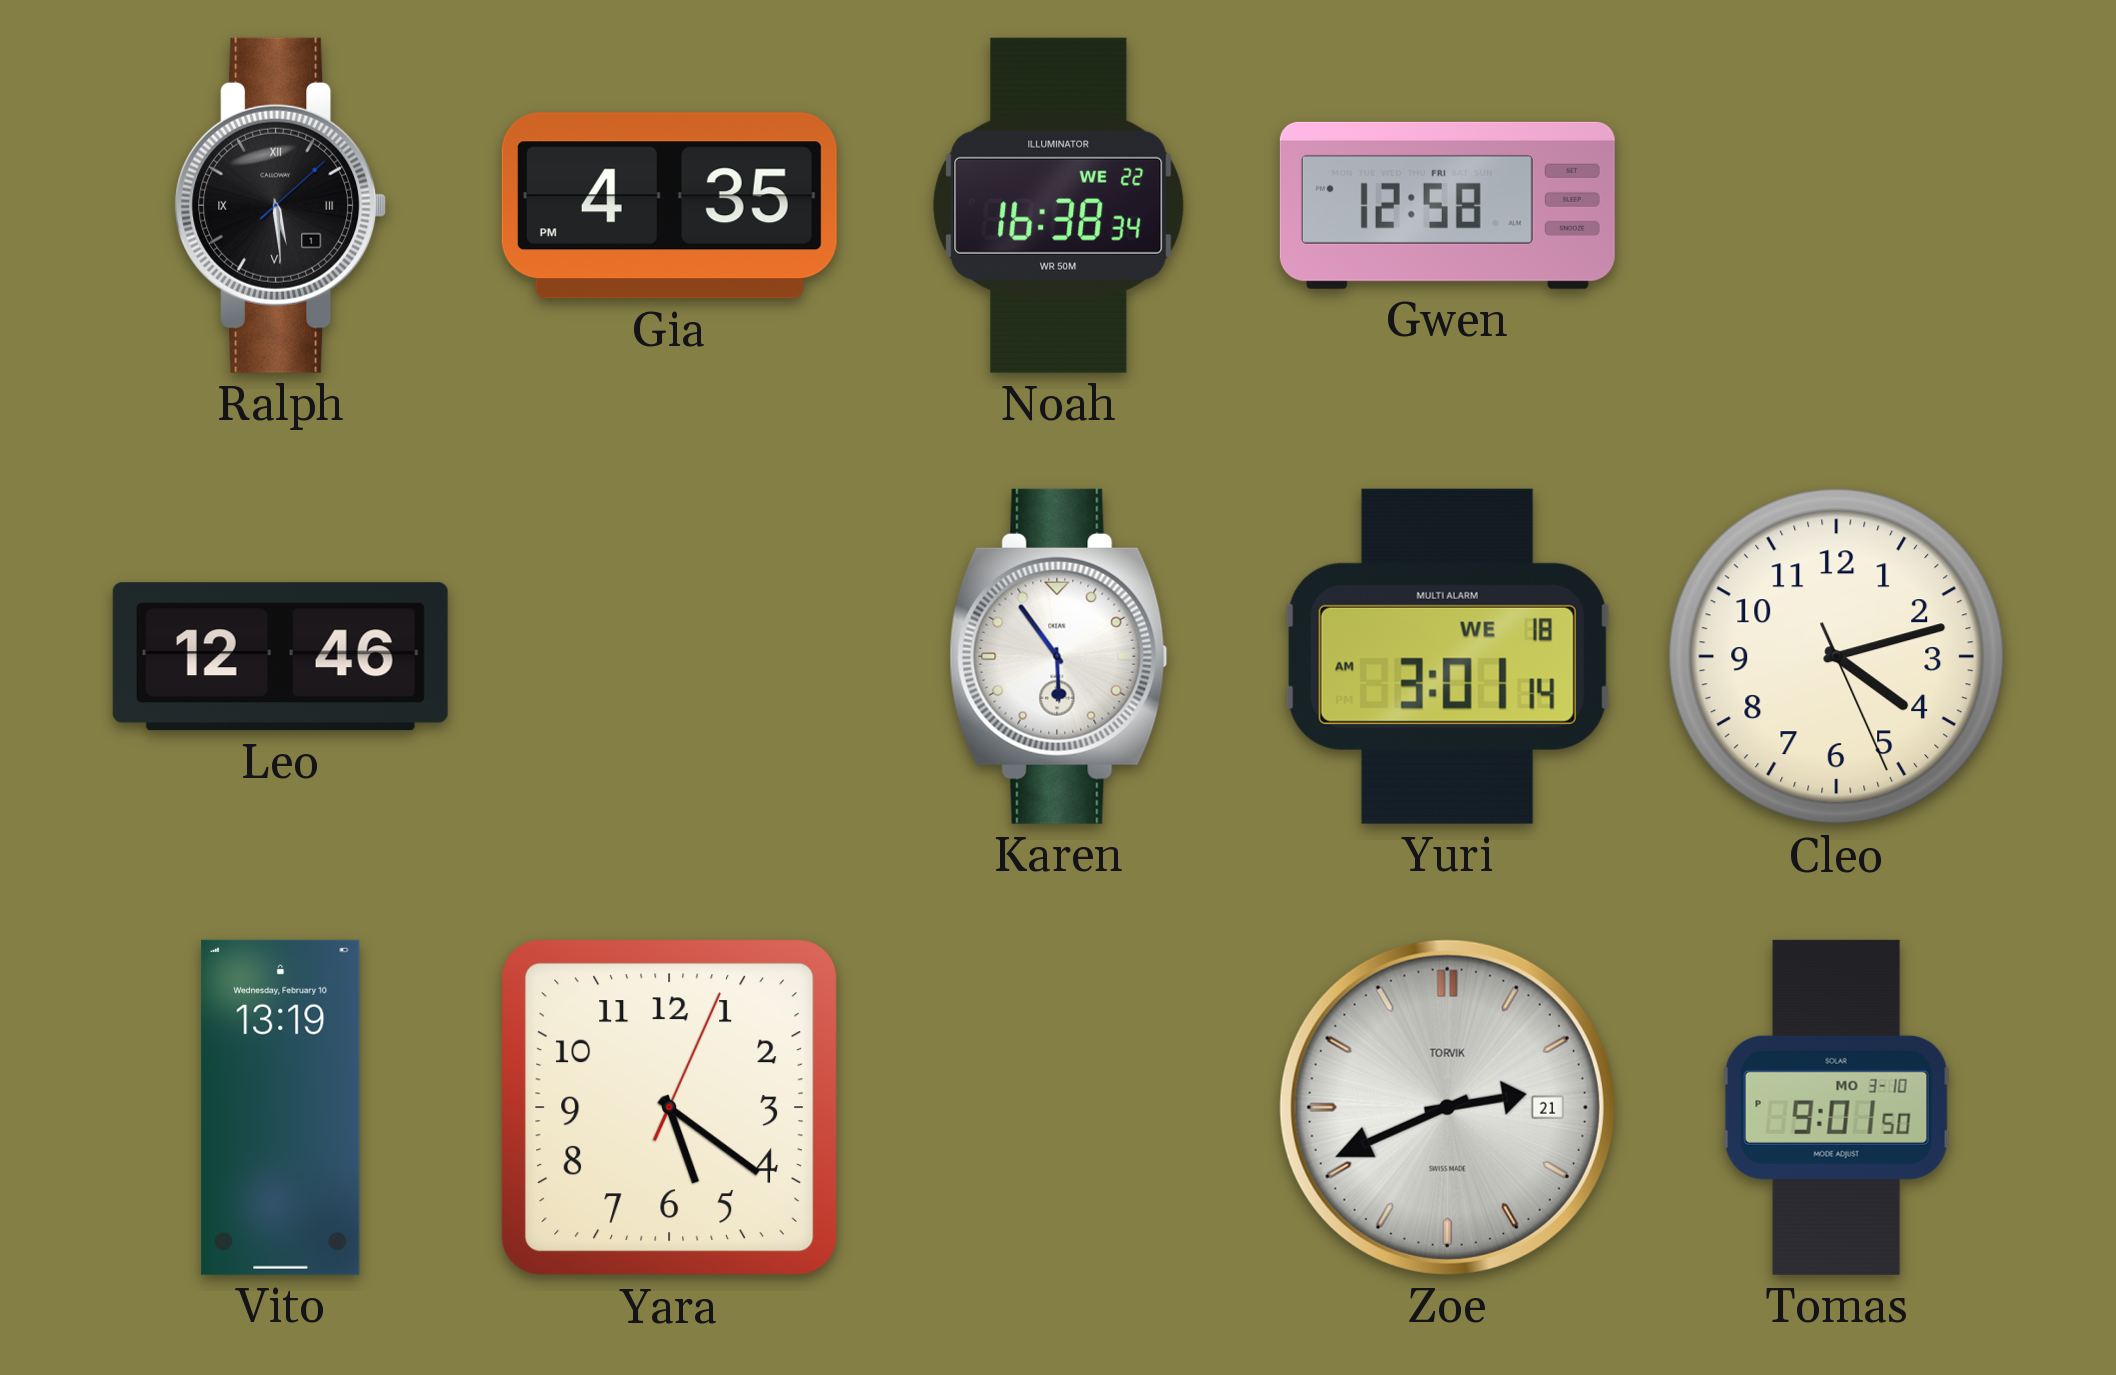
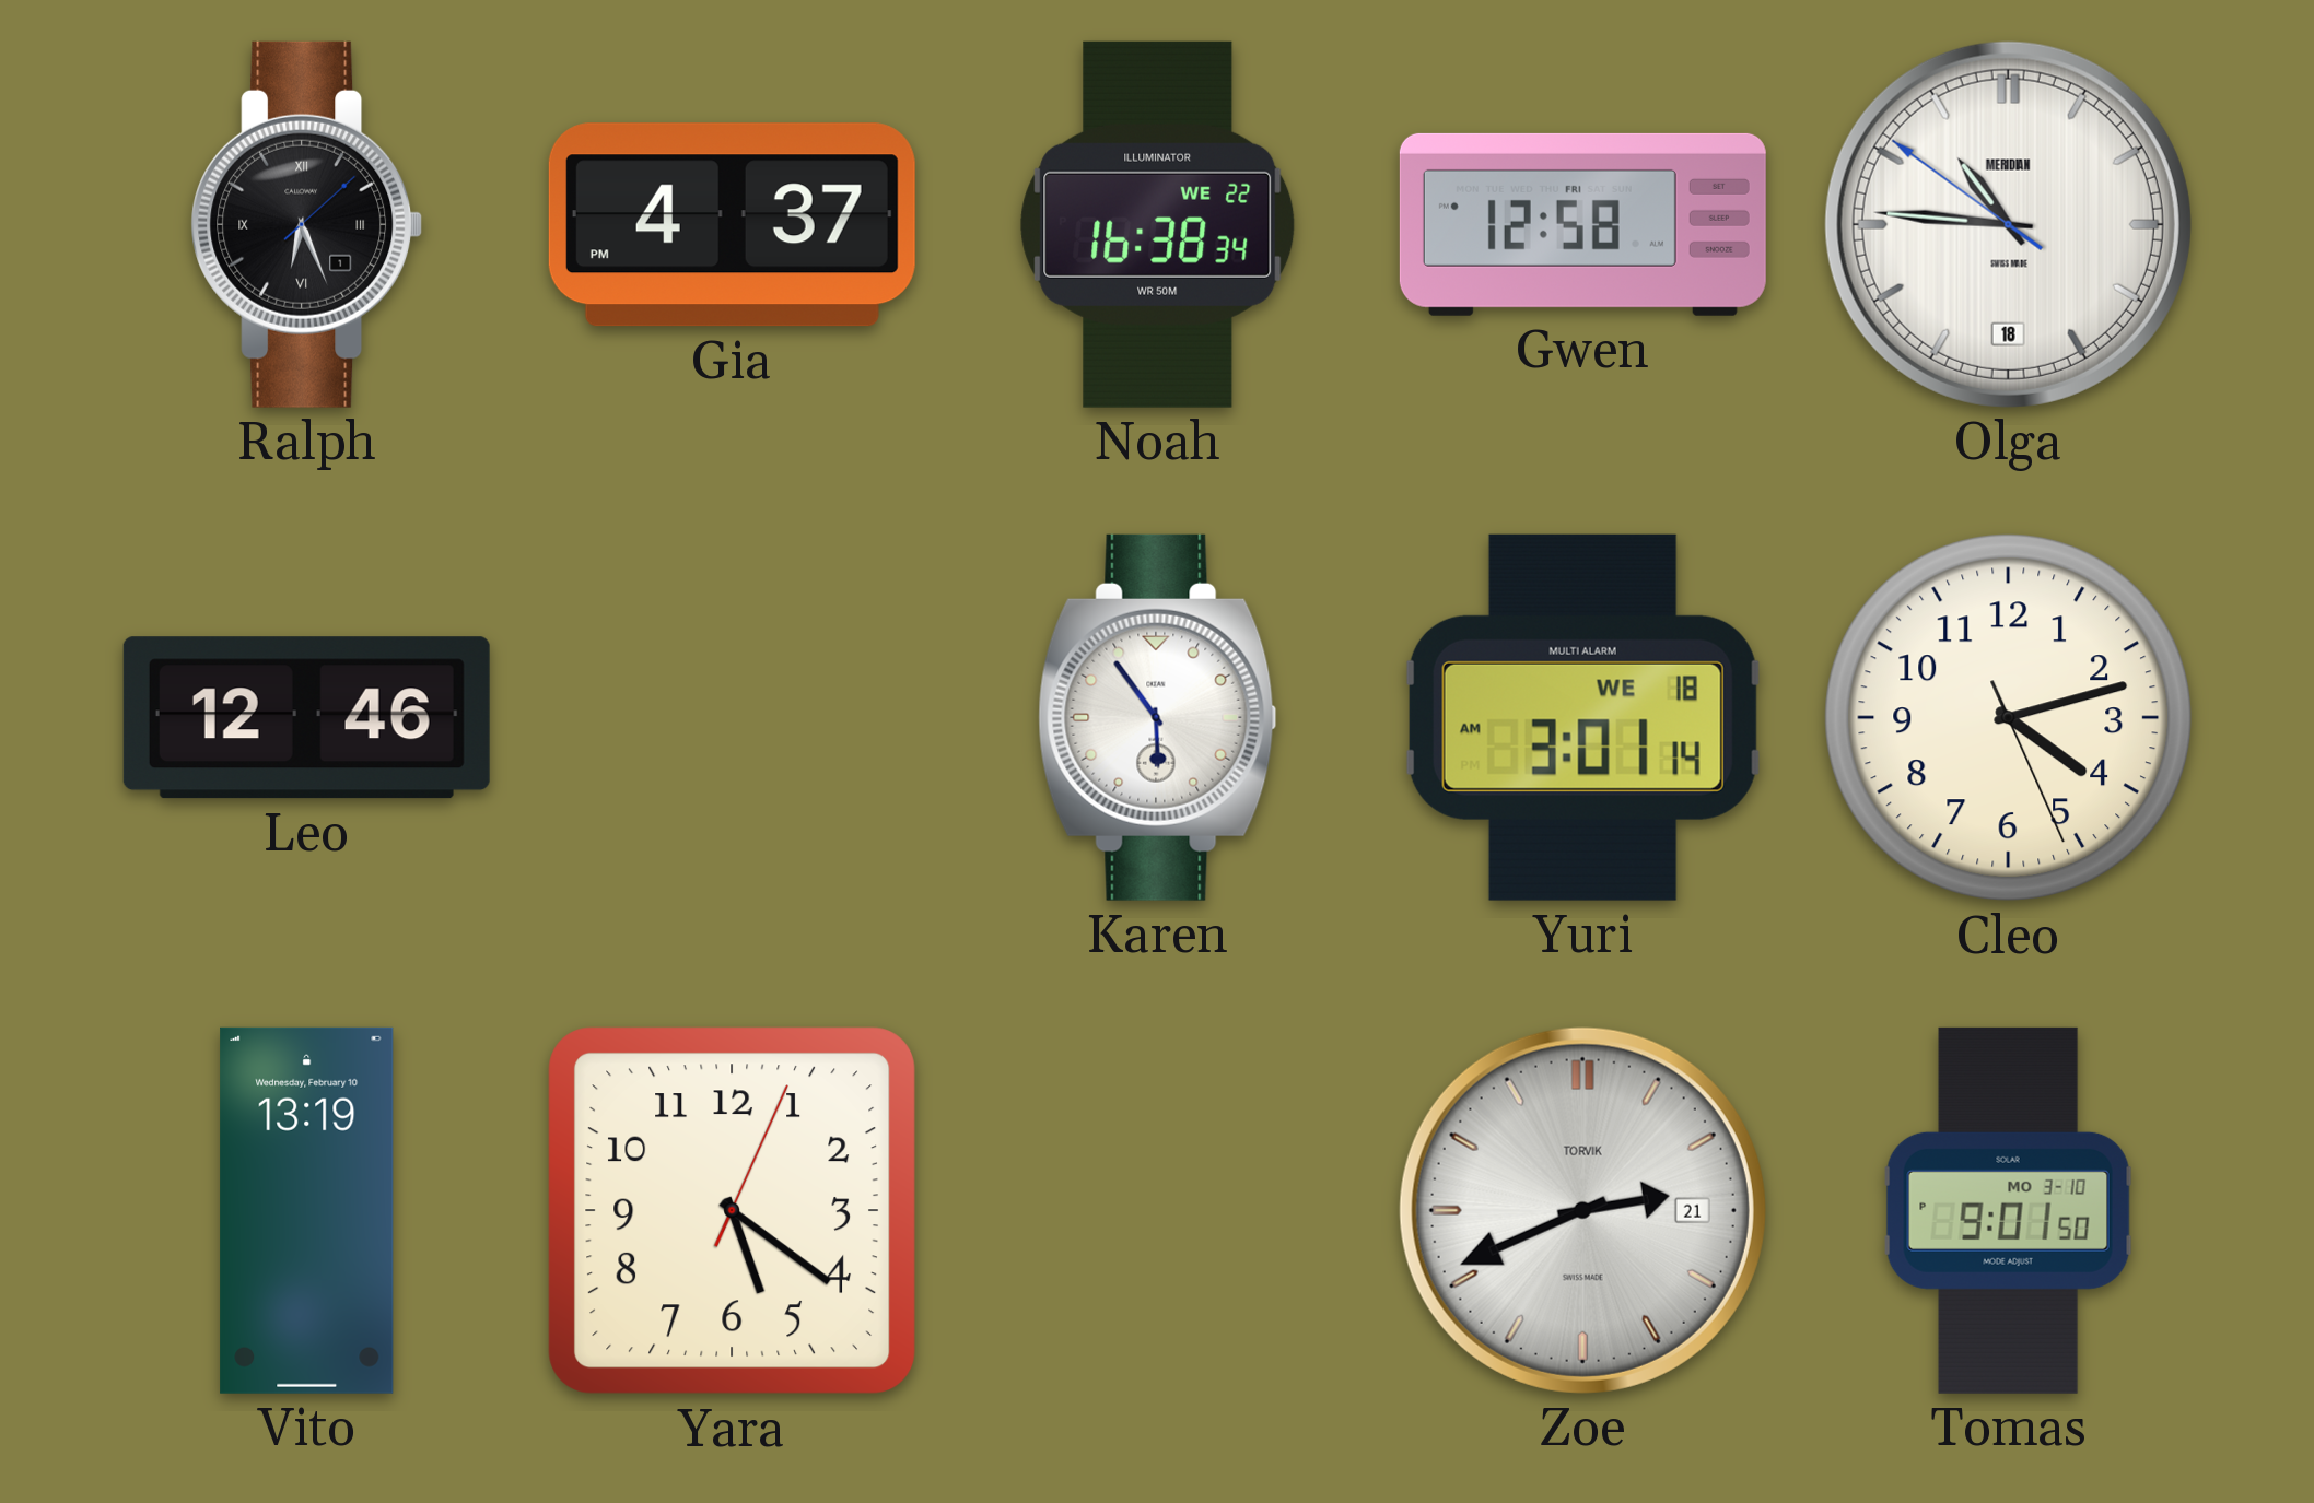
Ralph: 5:29 -> 6:26
Gia: 4:35 -> 4:37
Olga: none -> 10:45
